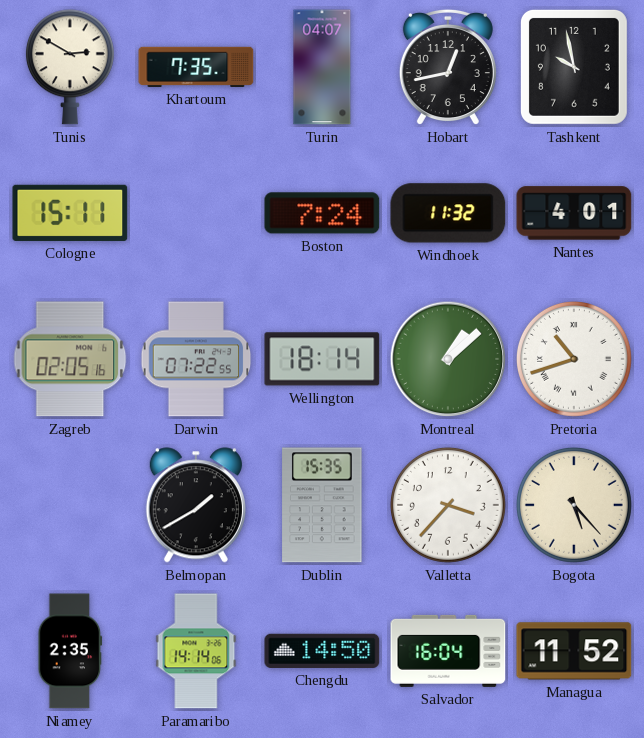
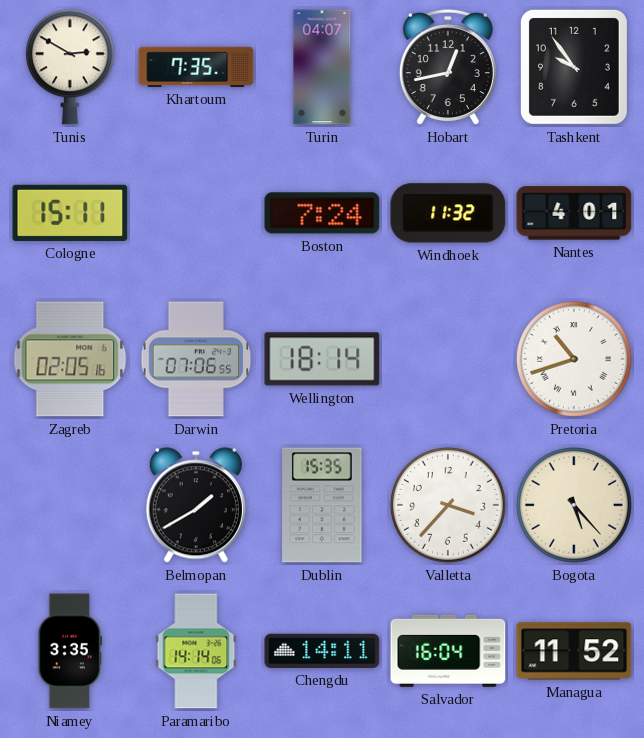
Tashkent: 9:58 -> 9:54
Darwin: 07:22 -> 07:06
Montreal: 1:08 -> none
Niamey: 2:35 -> 3:35
Chengdu: 14:50 -> 14:11
